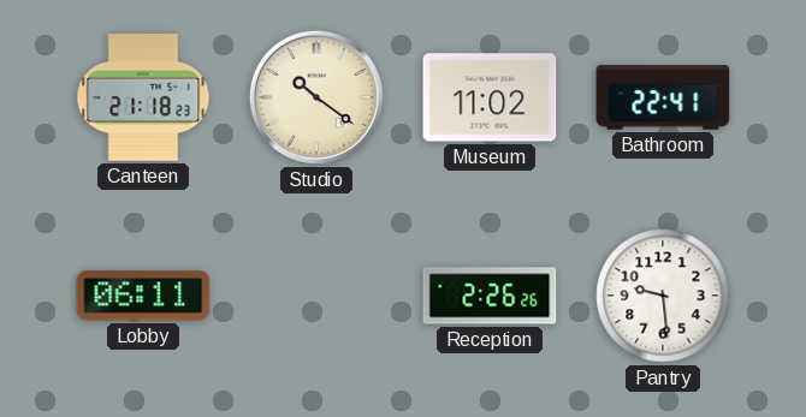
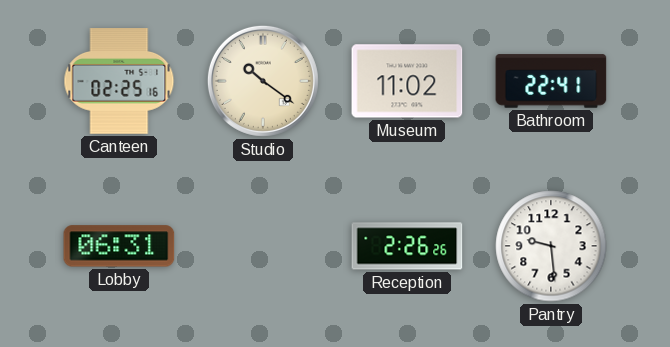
Canteen: 21:18 -> 02:25
Lobby: 06:11 -> 06:31
